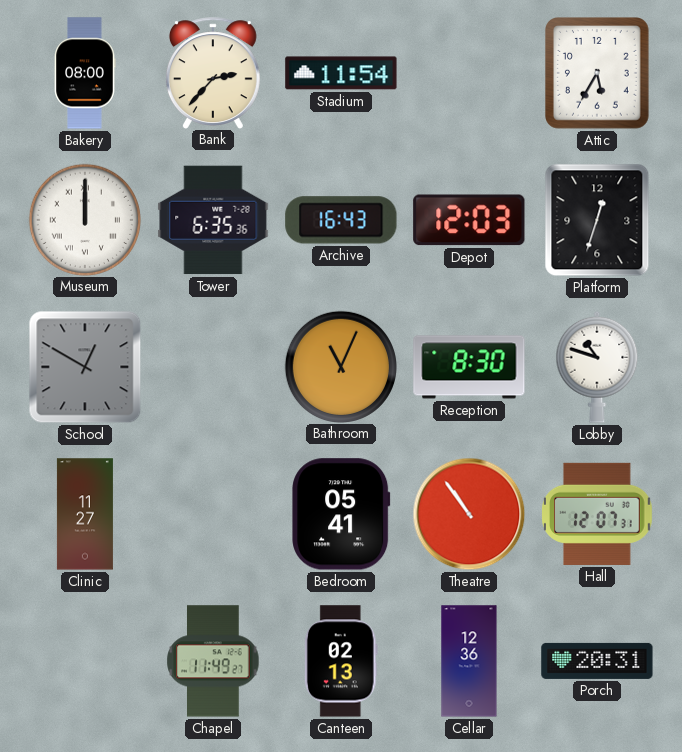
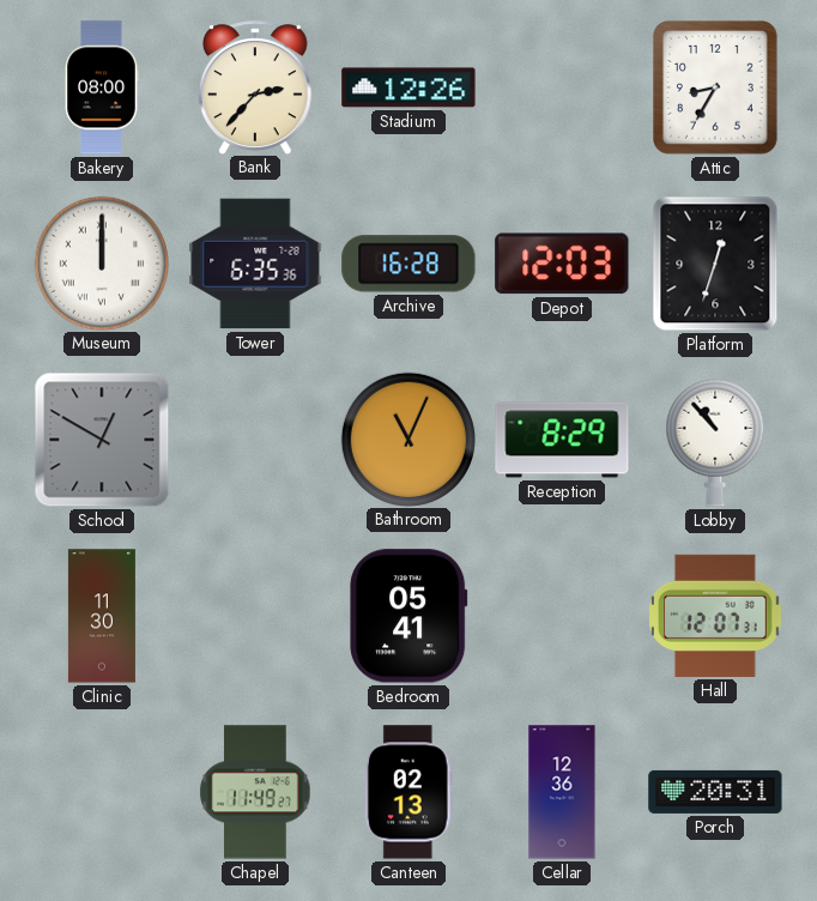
Stadium: 11:54 -> 12:26
Attic: 5:35 -> 8:35
Archive: 16:43 -> 16:28
Reception: 8:30 -> 8:29
Lobby: 10:48 -> 10:53
Clinic: 11:27 -> 11:30
Theatre: 10:54 -> none
